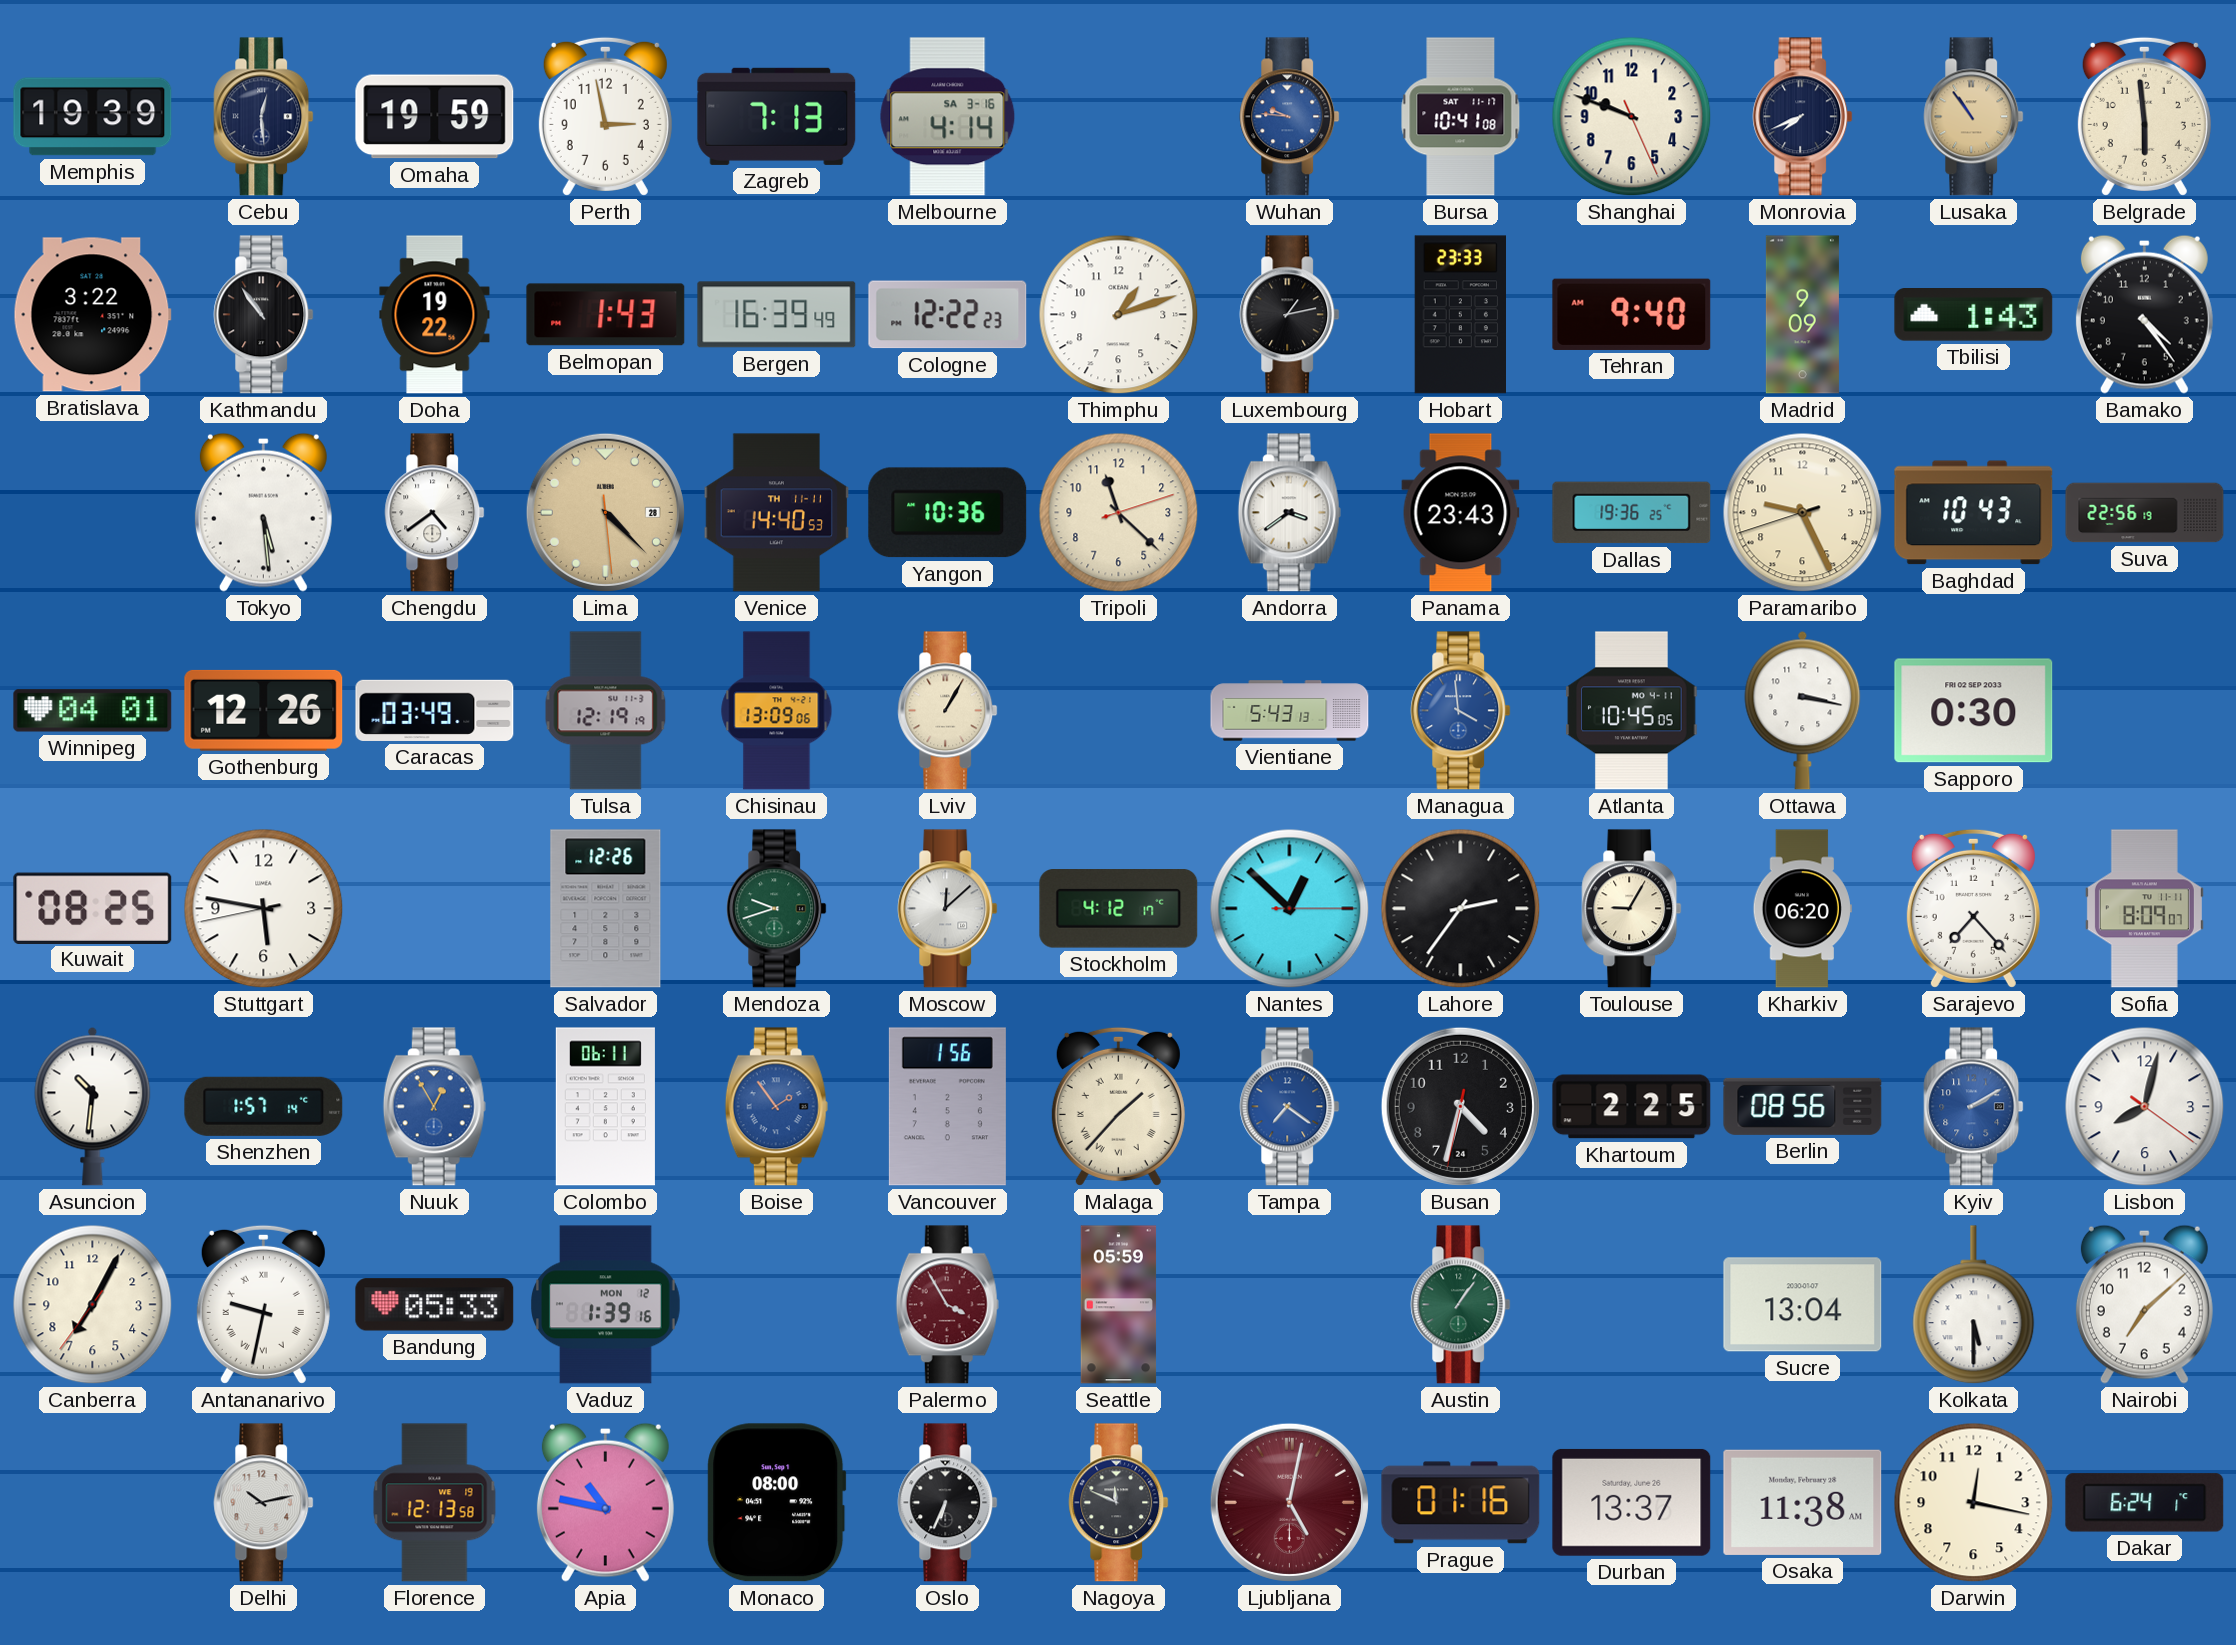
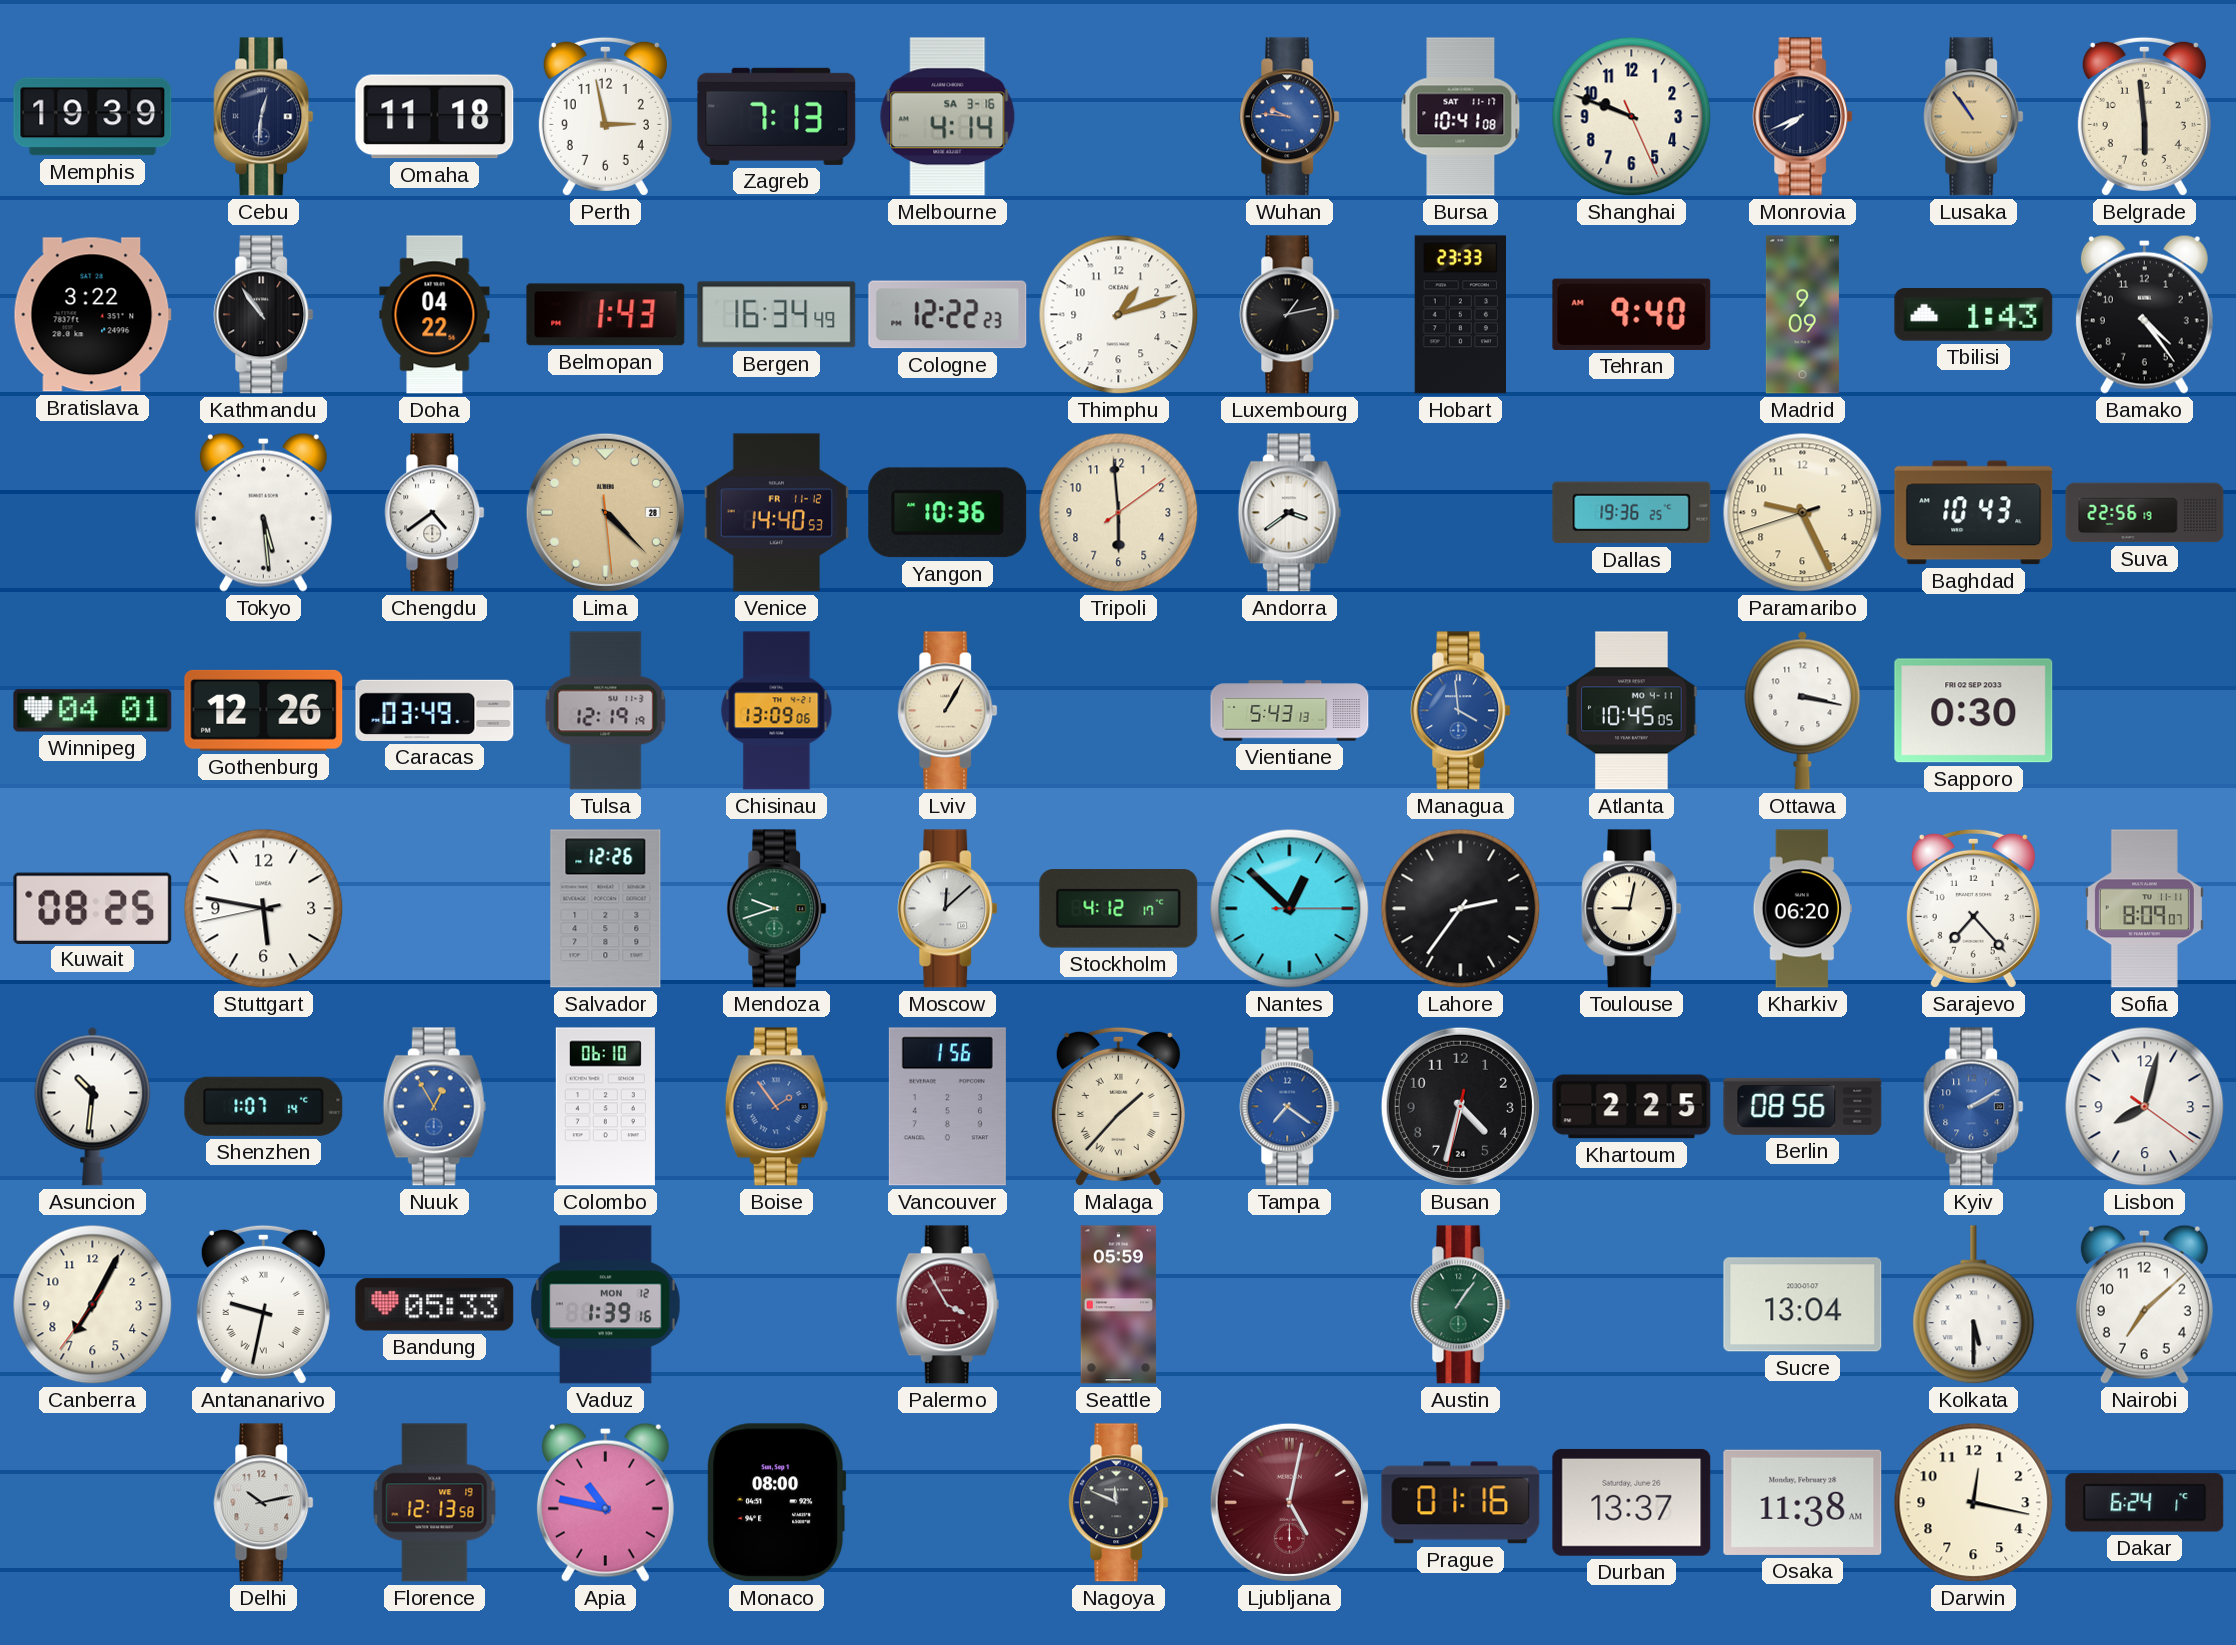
Cebu: 12:29 -> 12:31
Omaha: 19:59 -> 11:18
Doha: 19:22 -> 04:22
Bergen: 16:39 -> 16:34
Venice date: TH 11-11 -> FR 11-12
Tripoli: 11:22 -> 5:59
Panama: 23:43 -> none
Toulouse: 9:05 -> 9:02
Shenzhen: 1:57 -> 1:07
Colombo: 06:11 -> 06:10
Oslo: 6:34 -> none
